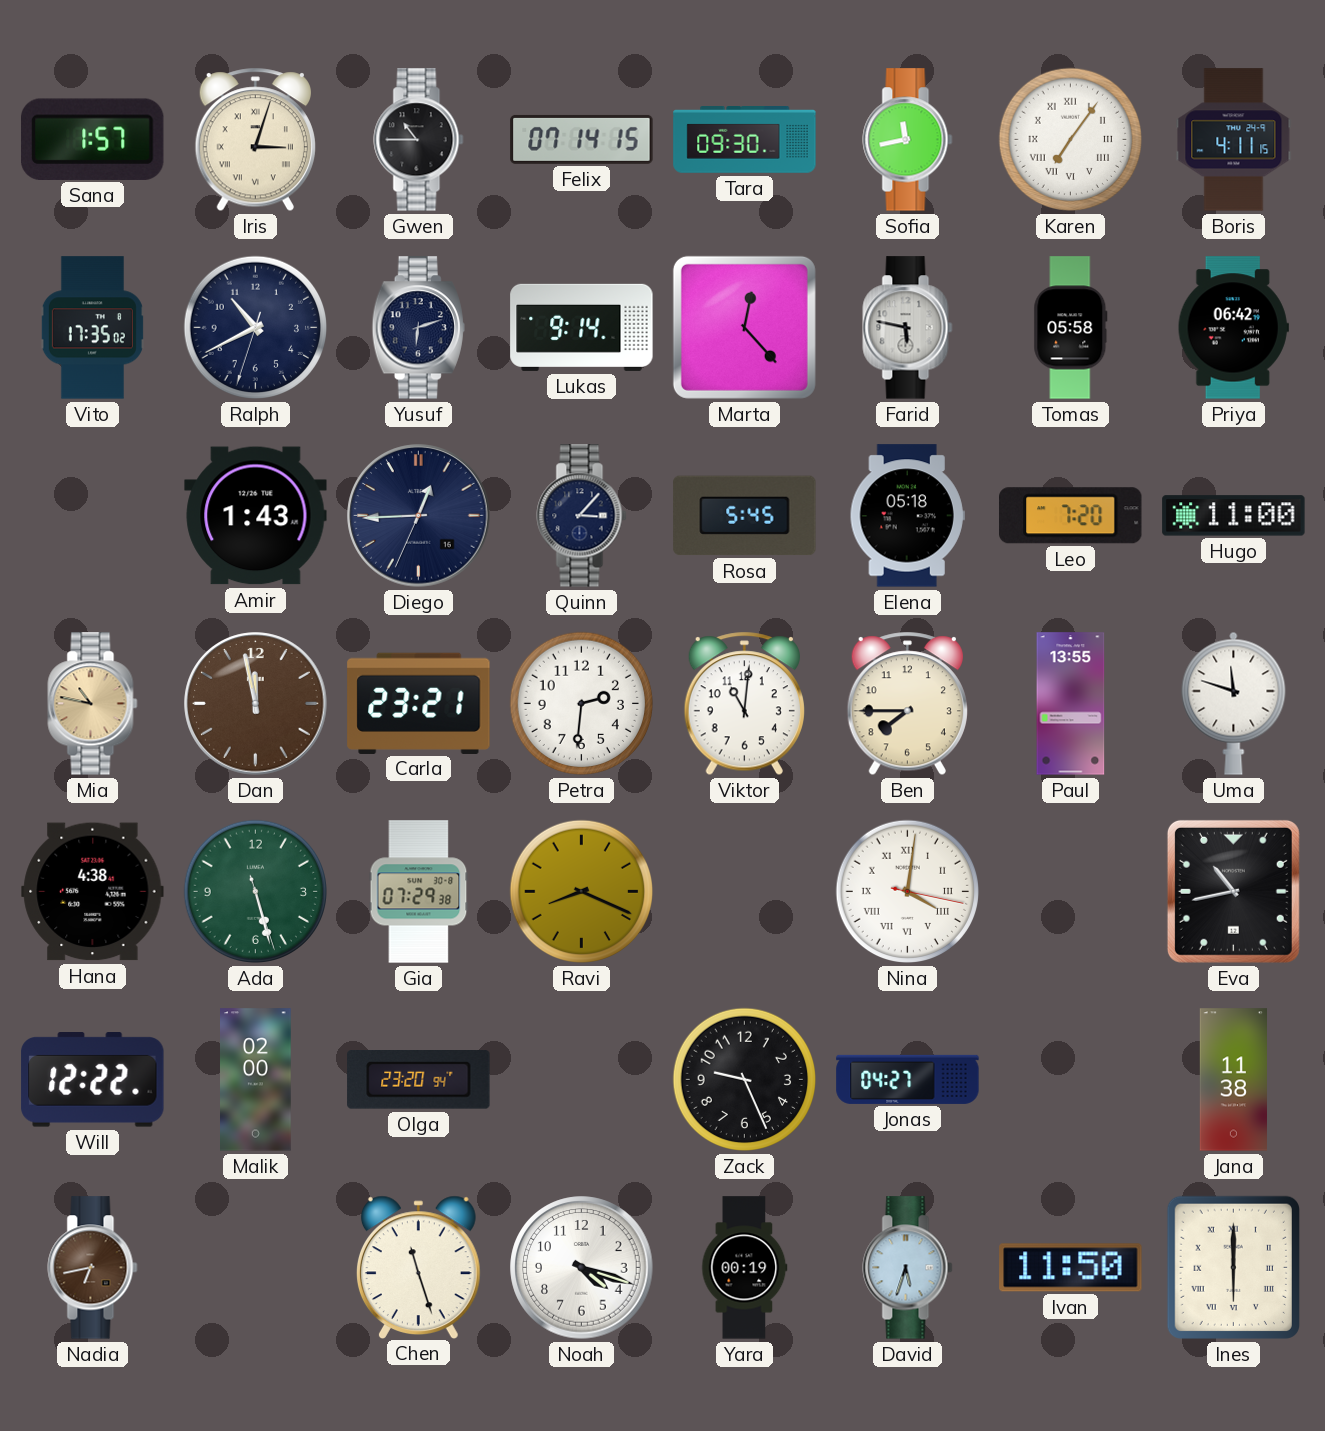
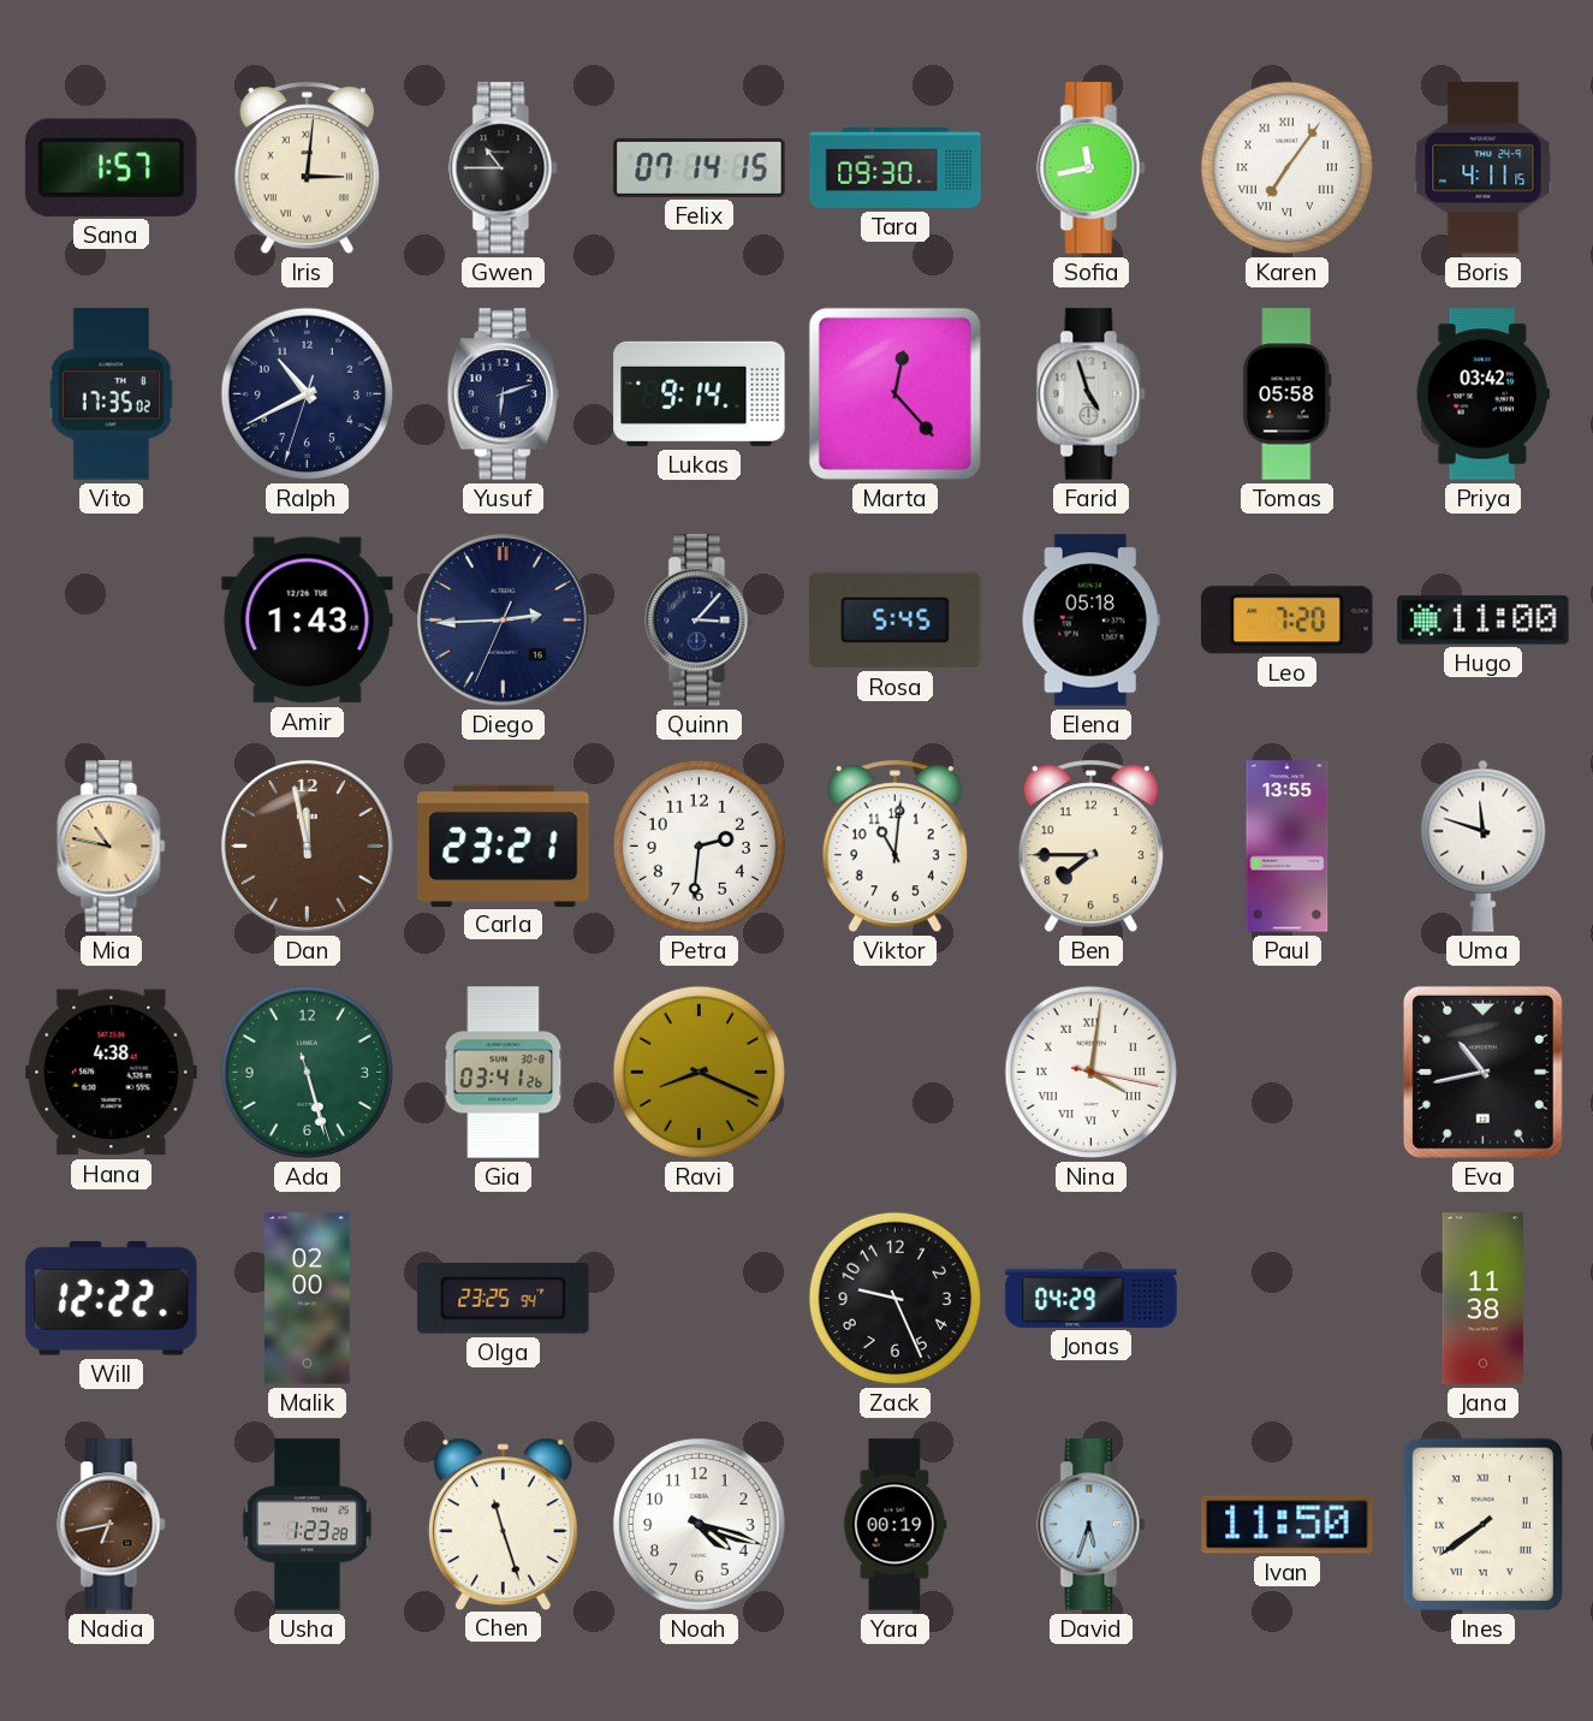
Iris: 3:03 -> 3:01
Farid: 5:47 -> 4:57
Priya: 06:42 -> 03:42
Diego: 12:44 -> 2:44
Gia: 07:29 -> 03:41
Olga: 23:20 -> 23:25
Jonas: 04:27 -> 04:29
Usha: none -> 1:23
Ines: 6:00 -> 7:39
